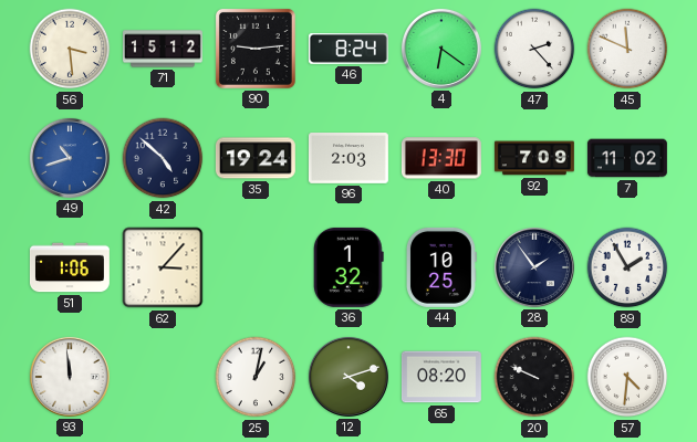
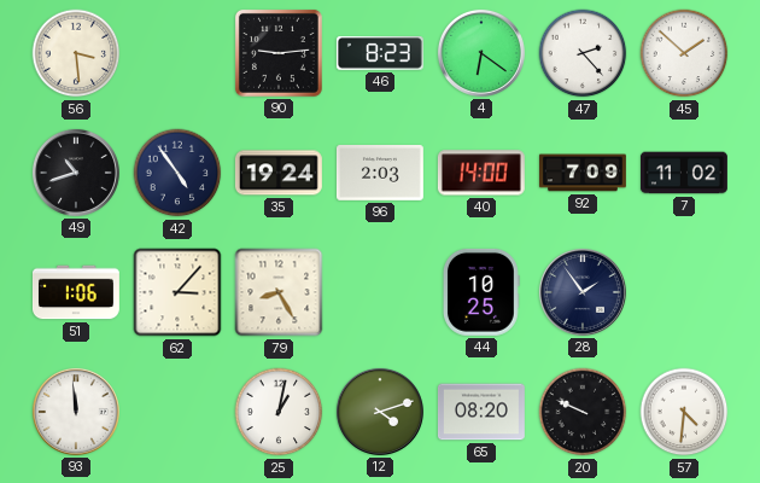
71: 15:12 -> none
46: 8:24 -> 8:23
45: 11:49 -> 1:52
49 dial: blue -> black
42: 4:52 -> 4:54
40: 13:30 -> 14:00
79: none -> 8:25
36: 1:32 -> none
89: 1:55 -> none
